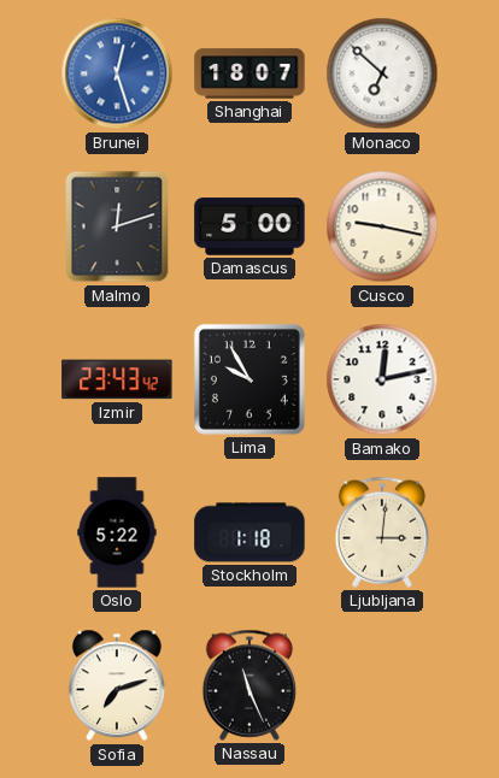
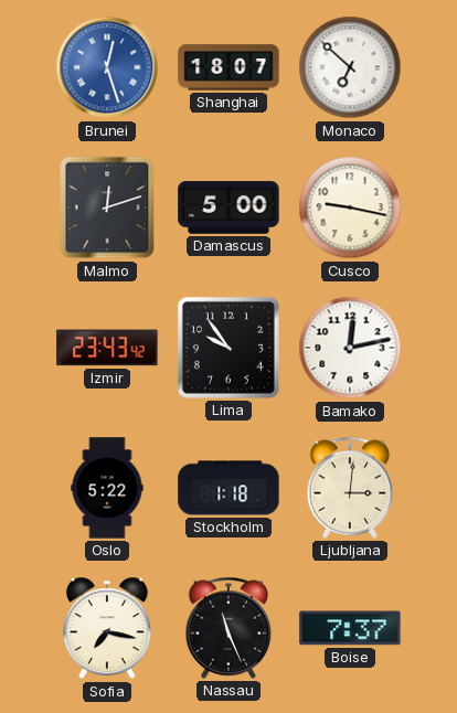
Lima: 9:55 -> 9:54
Sofia: 7:12 -> 7:17
Boise: none -> 7:37
